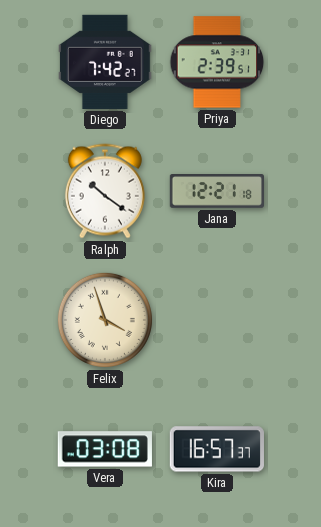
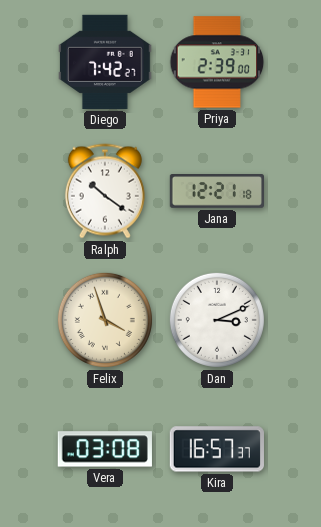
Priya: 2:39:51 -> 2:39:00
Dan: none -> 3:11
